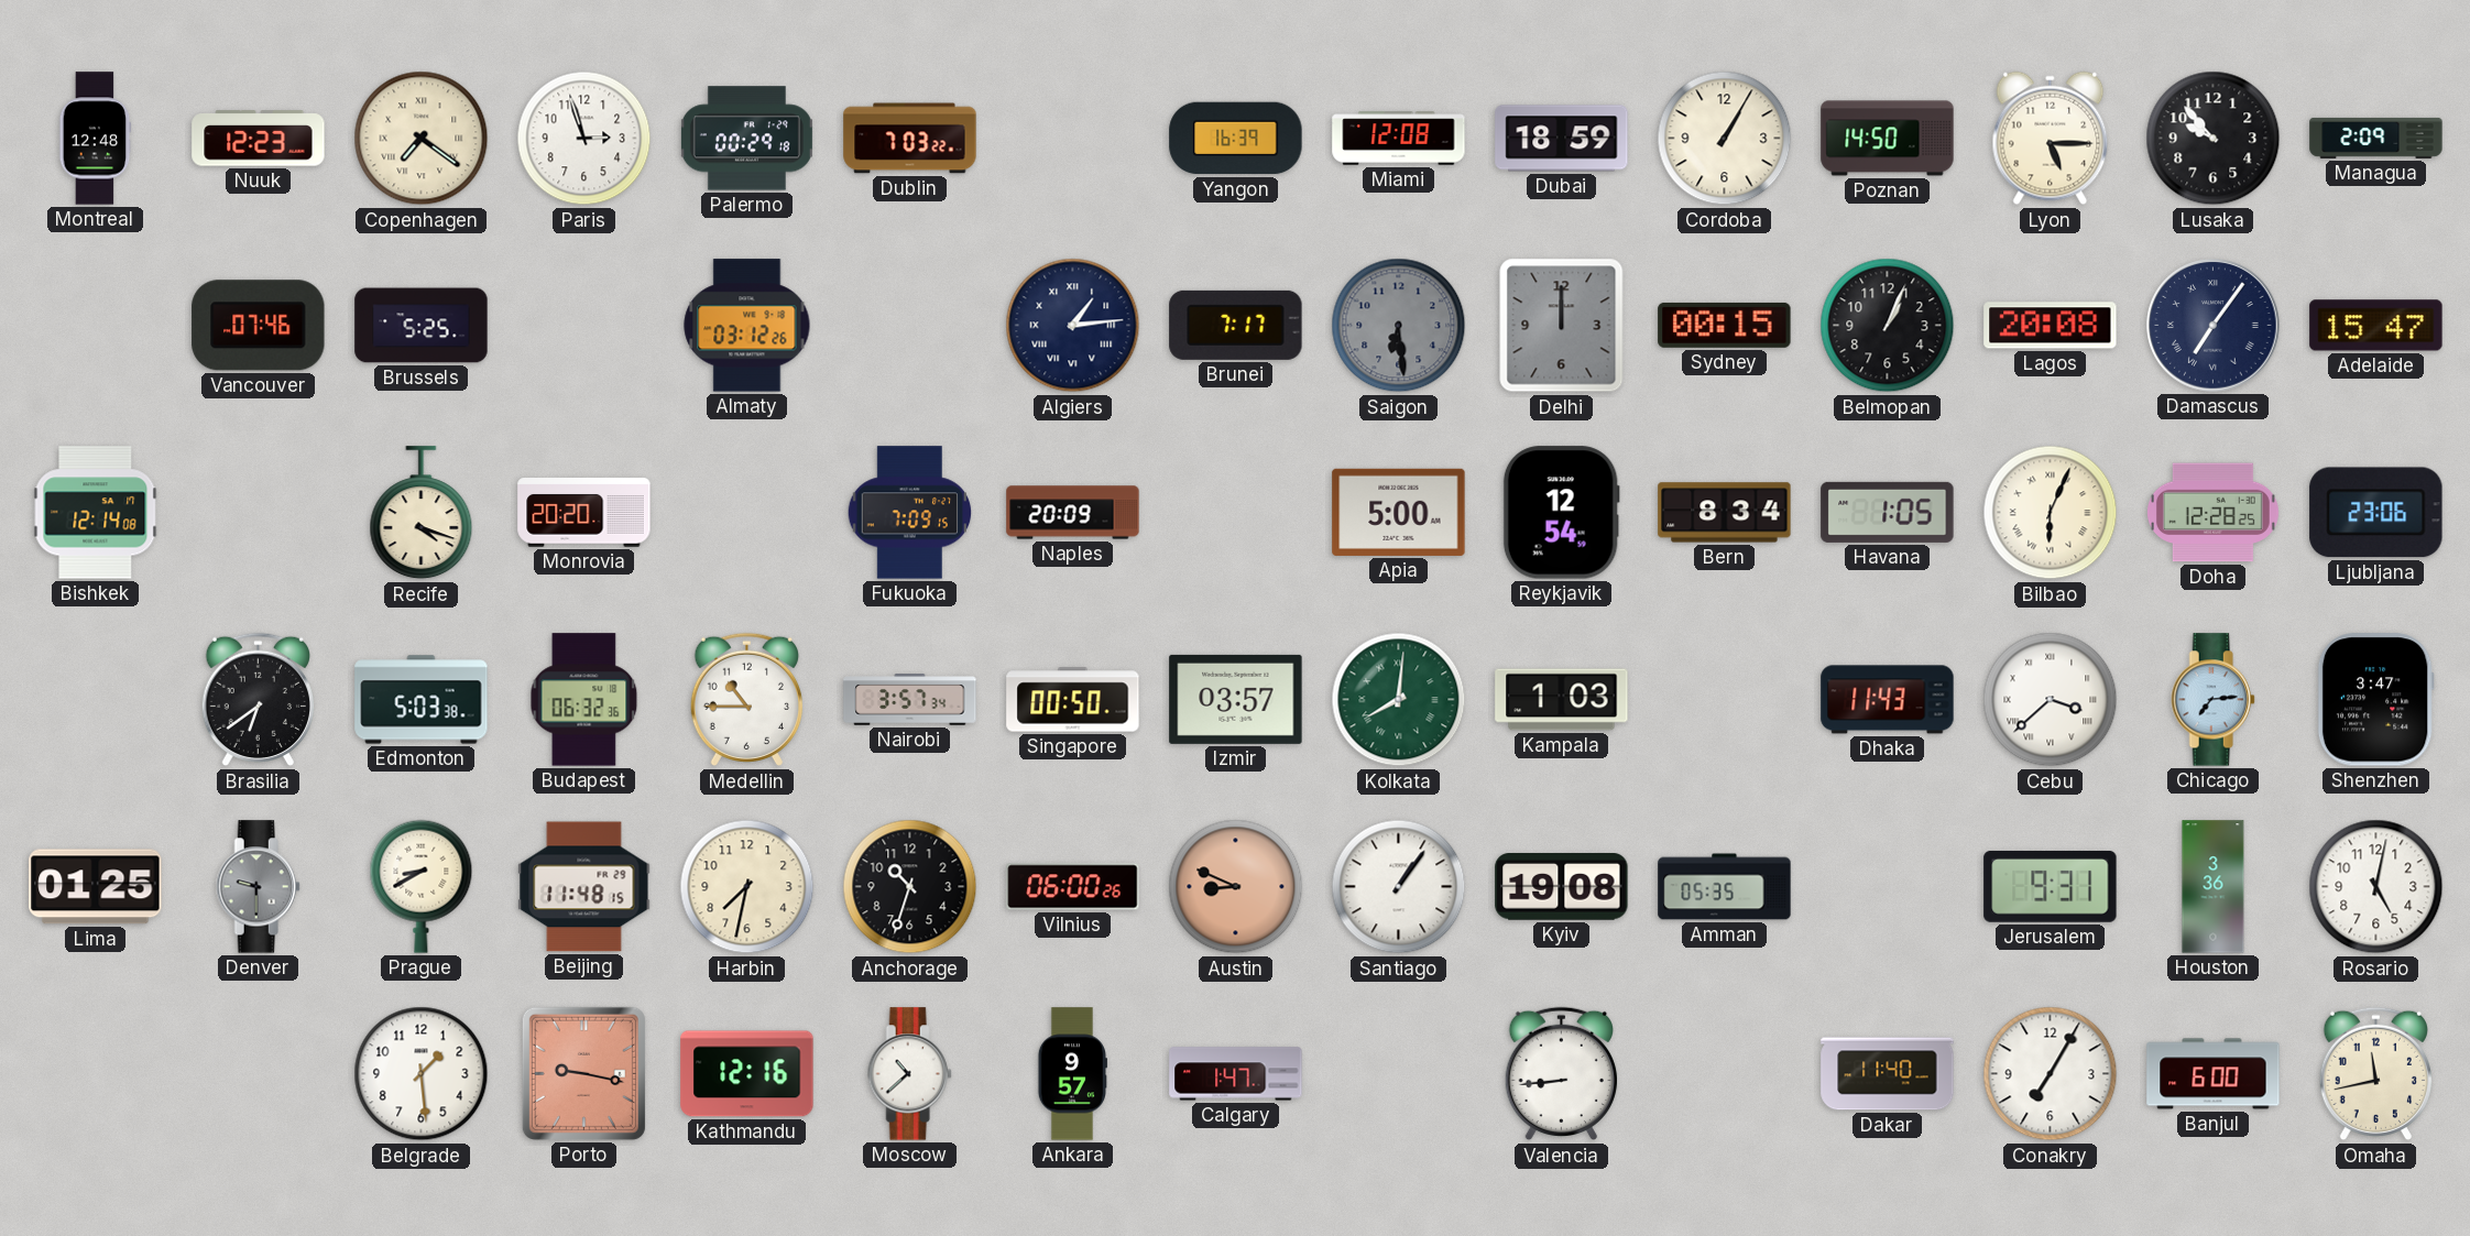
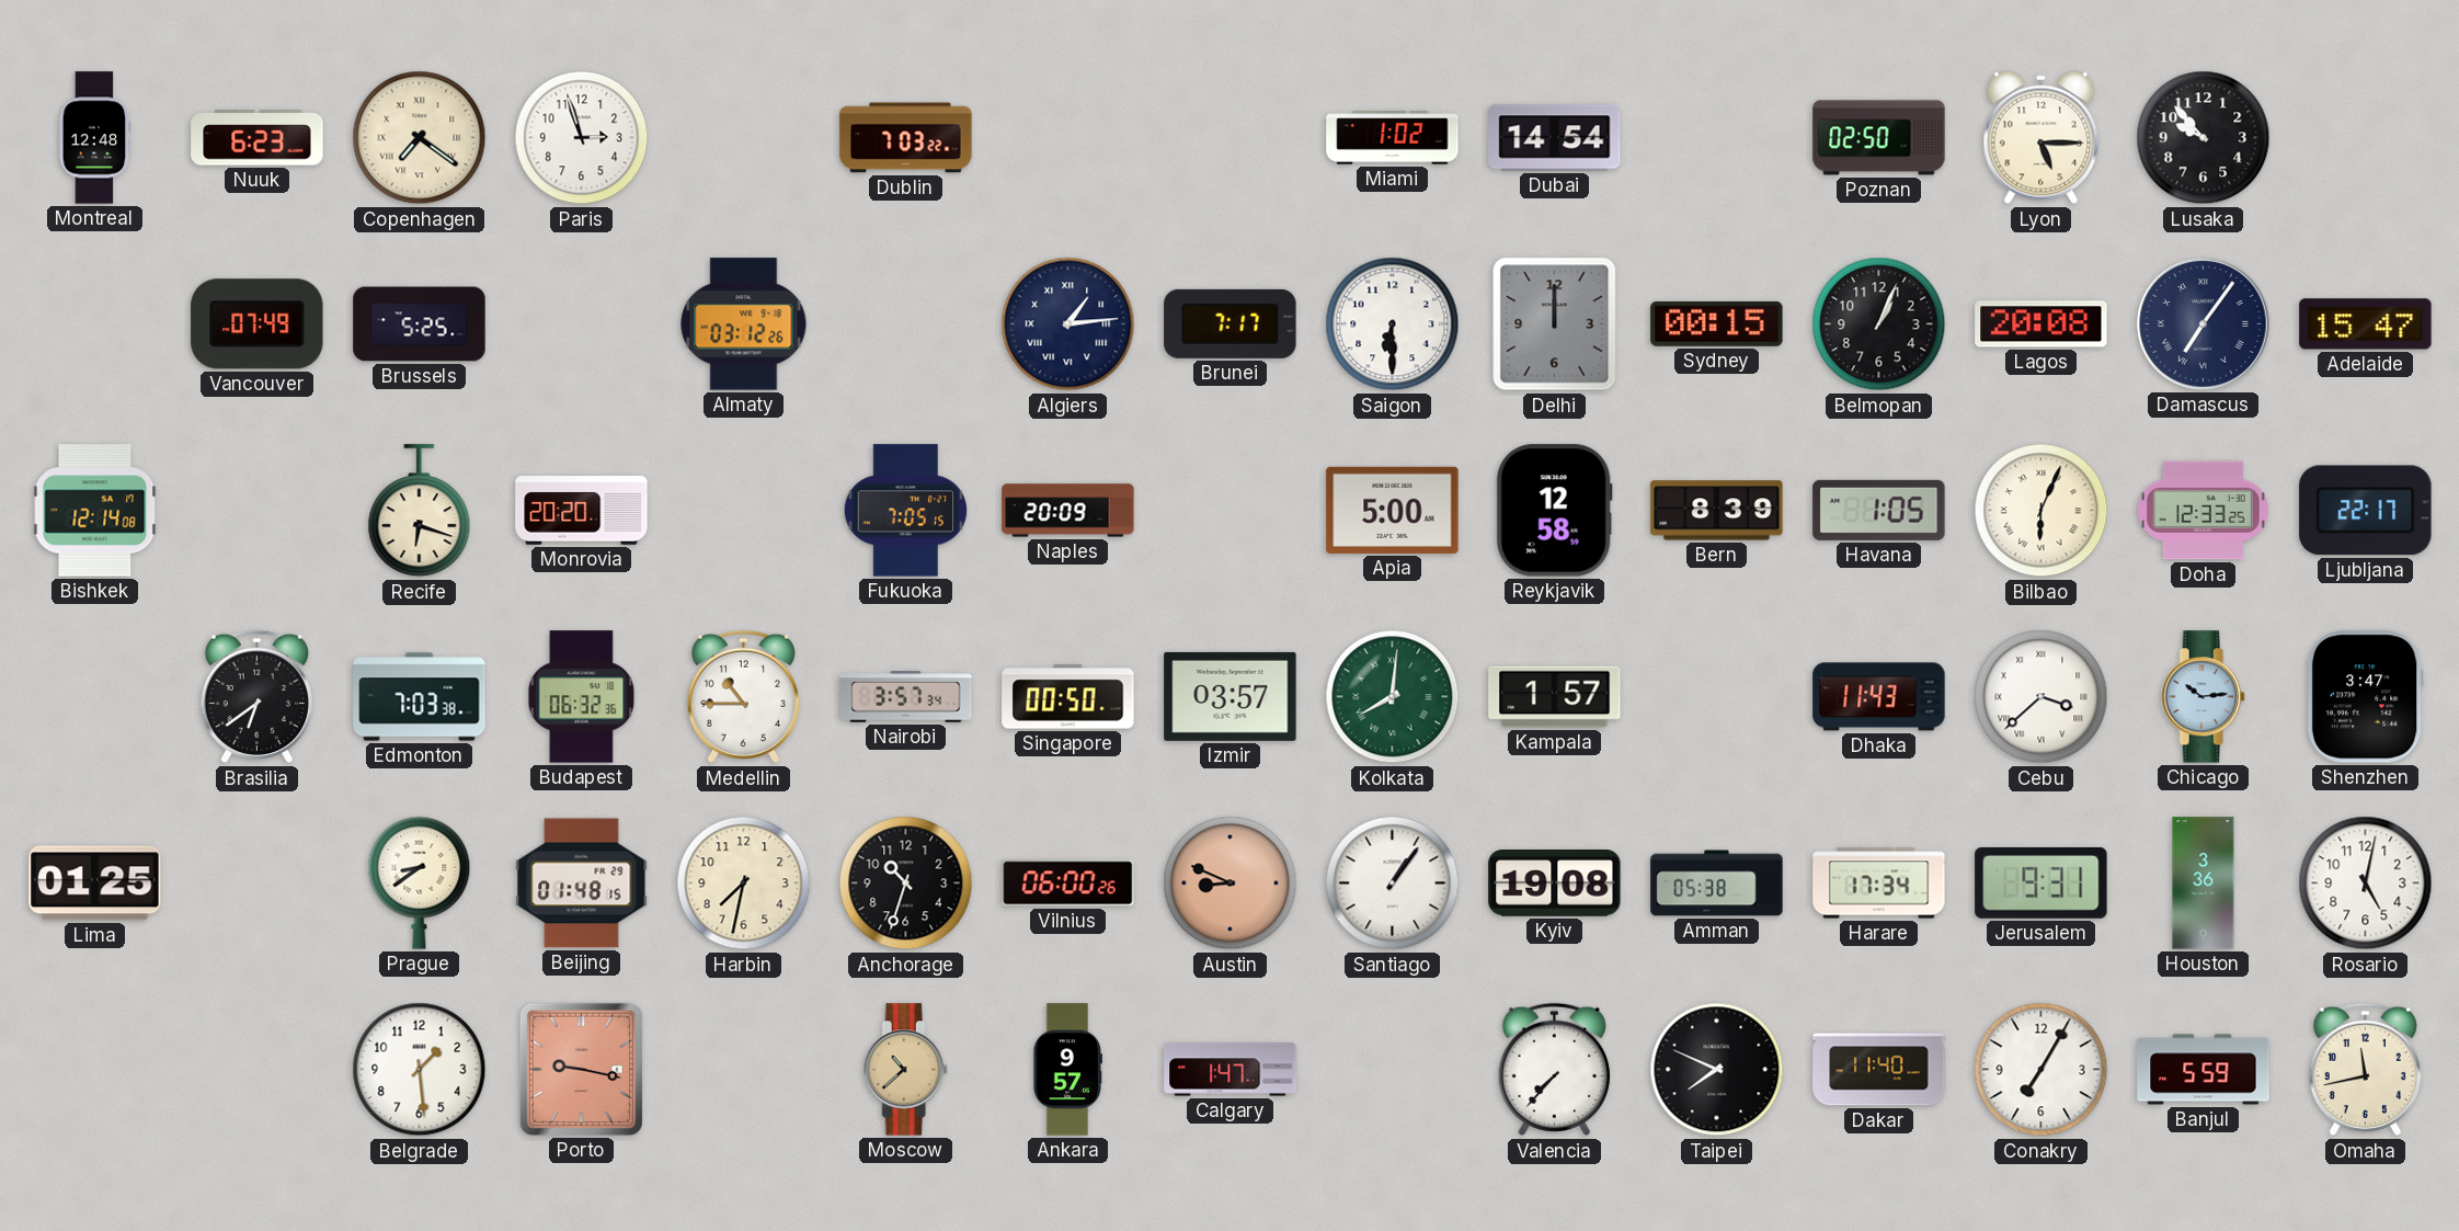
Nuuk: 12:23 -> 6:23
Palermo: 00:29 -> none
Yangon: 16:39 -> none
Miami: 12:08 -> 1:02
Dubai: 18:59 -> 14:54
Cordoba: 1:05 -> none
Poznan: 14:50 -> 02:50
Managua: 2:09 -> none
Vancouver: 07:46 -> 07:49
Saigon: 6:29 -> 6:30
Saigon dial: grey -> white
Recife: 4:18 -> 6:18
Fukuoka: 7:09 -> 7:05
Reykjavik: 12:54 -> 12:58
Bern: 8:34 -> 8:39
Doha: 12:28 -> 12:33
Ljubljana: 23:06 -> 22:17
Edmonton: 5:03 -> 7:03
Kampala: 1:03 -> 1:57
Chicago: 7:14 -> 10:14
Denver: 9:30 -> none
Prague: 8:40 -> 8:39
Beijing: 11:48 -> 01:48
Amman: 05:35 -> 05:38
Harare: none -> 17:34
Kathmandu: 12:16 -> none
Moscow dial: white -> champagne
Valencia: 8:44 -> 7:37
Taipei: none -> 7:49
Banjul: 6:00 -> 5:59
